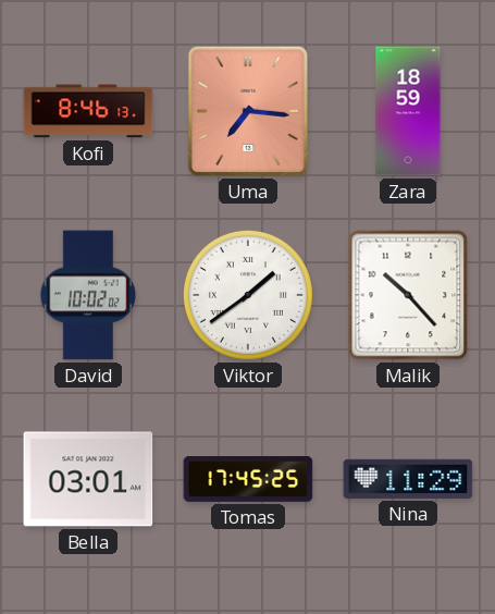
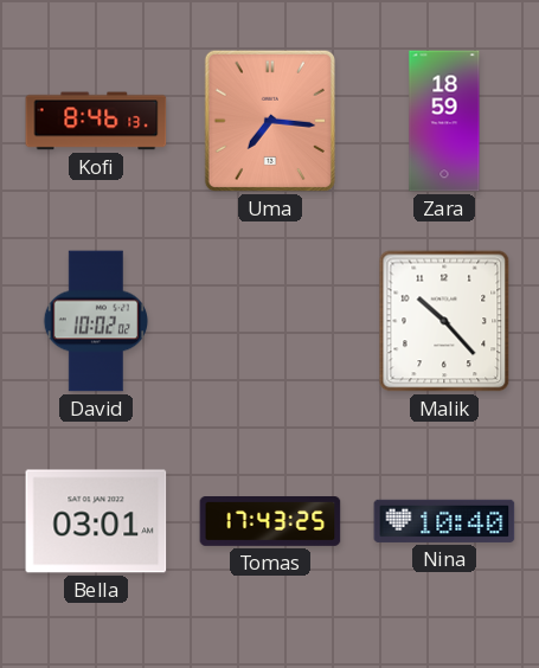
Viktor: 1:39 -> none
Tomas: 17:45 -> 17:43
Nina: 11:29 -> 10:40
